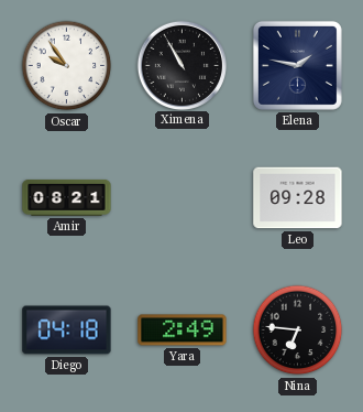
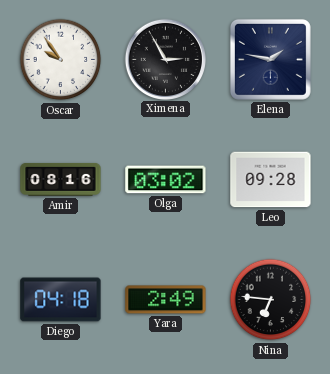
Ximena: 10:55 -> 2:55
Amir: 08:21 -> 08:16
Olga: none -> 03:02
